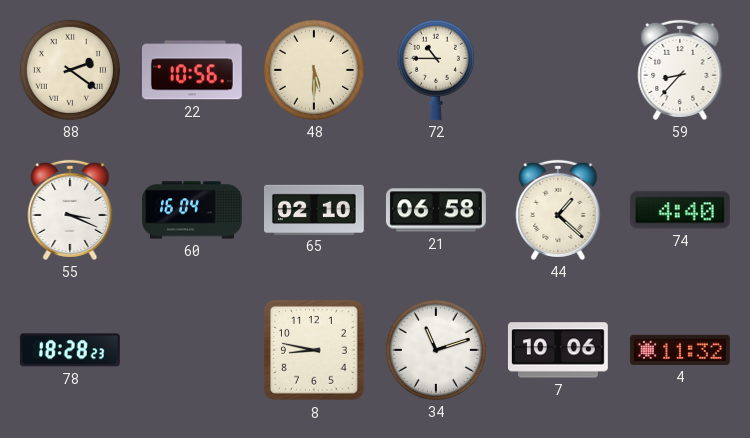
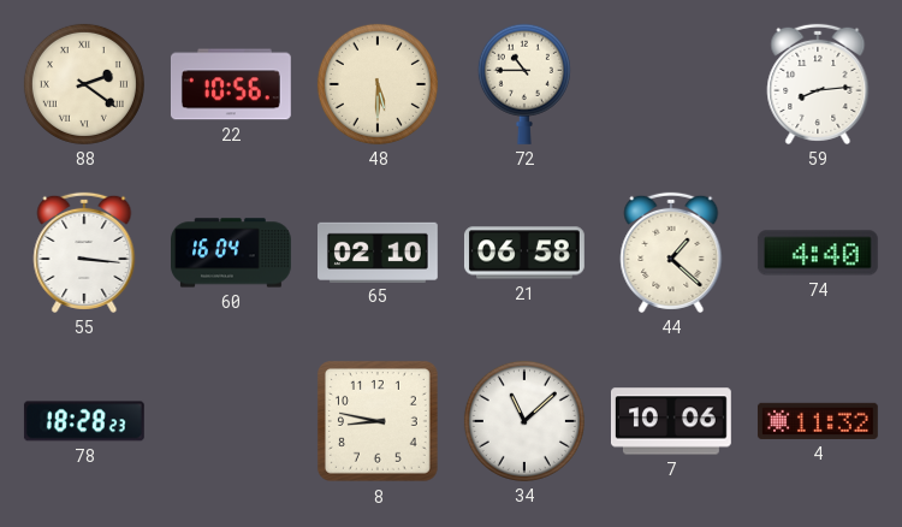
59: 8:37 -> 8:14
55: 3:19 -> 3:16
34: 11:12 -> 11:08
